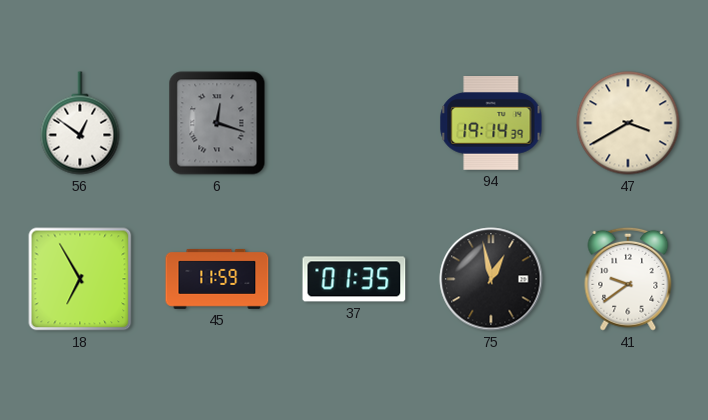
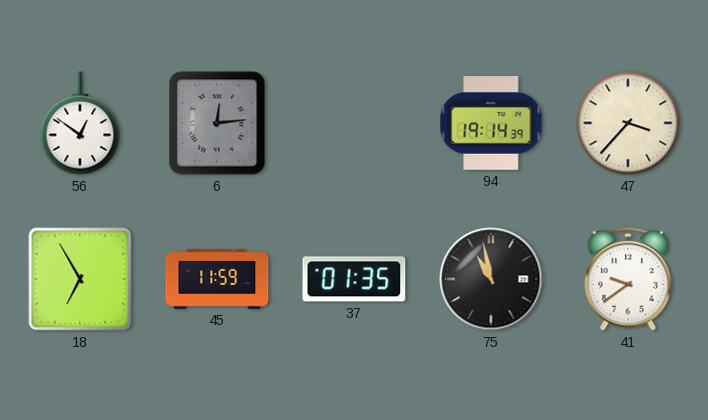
6: 12:18 -> 12:14
47: 3:40 -> 3:37
75: 12:58 -> 10:58
